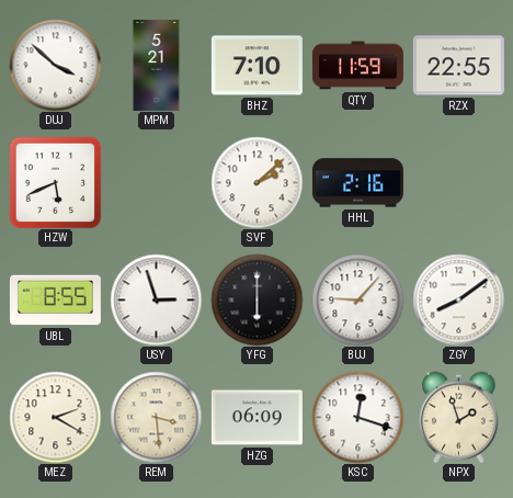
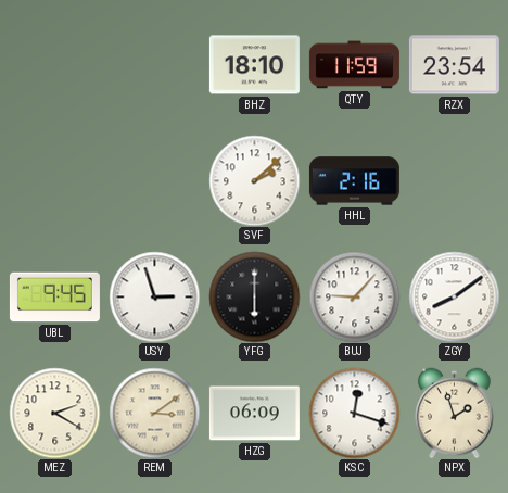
DUJ: 3:52 -> none
MPM: 5:21 -> none
BHZ: 7:10 -> 18:10
RZX: 22:55 -> 23:54
HZW: 5:41 -> none
UBL: 8:55 -> 9:45
REM: 3:29 -> 3:09
